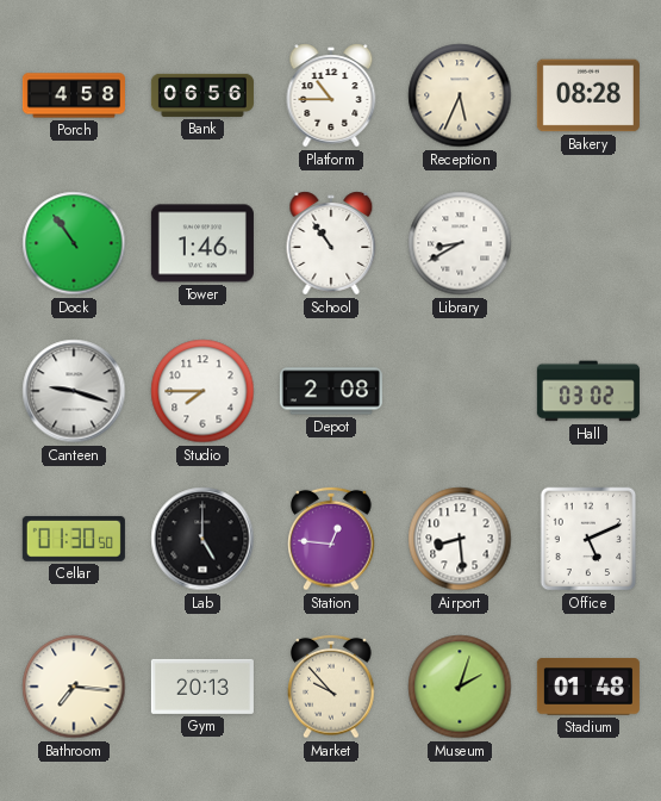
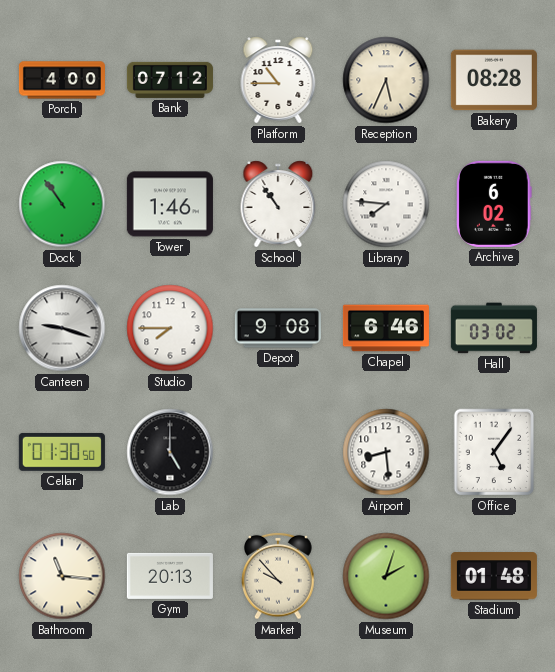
Porch: 4:58 -> 4:00
Bank: 06:56 -> 07:12
Library: 8:40 -> 7:46
Archive: none -> 6:02
Depot: 2:08 -> 9:08
Chapel: none -> 6:46
Station: 12:46 -> none
Office: 5:11 -> 5:06
Bathroom: 7:16 -> 11:16
